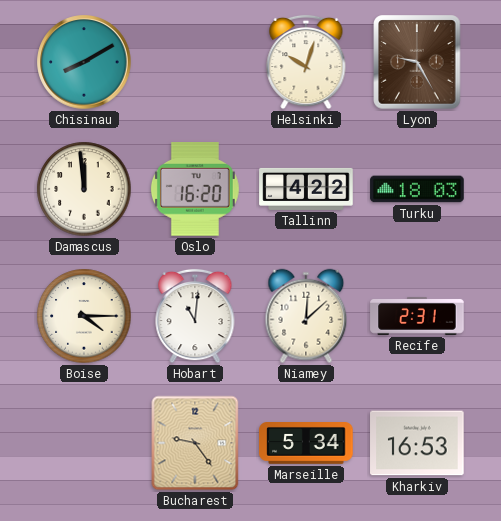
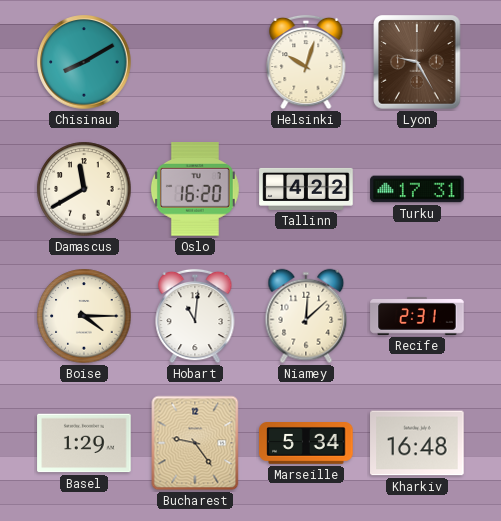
Damascus: 11:59 -> 11:40
Turku: 18:03 -> 17:31
Basel: none -> 1:29
Kharkiv: 16:53 -> 16:48
